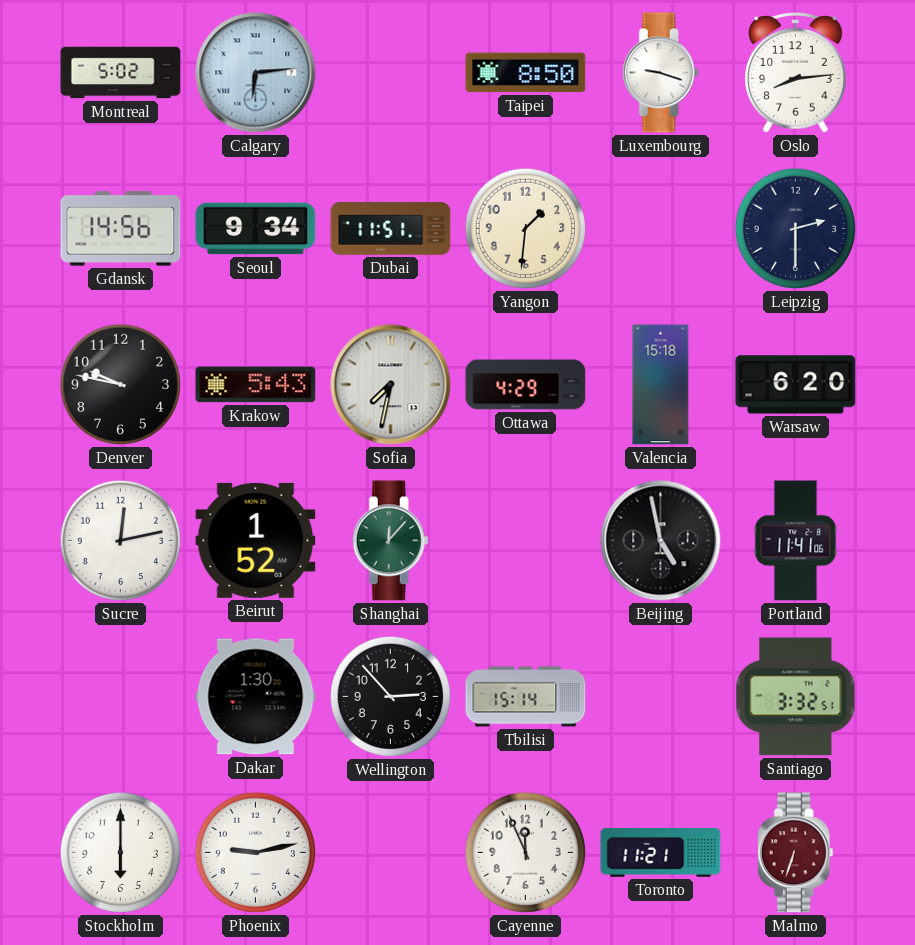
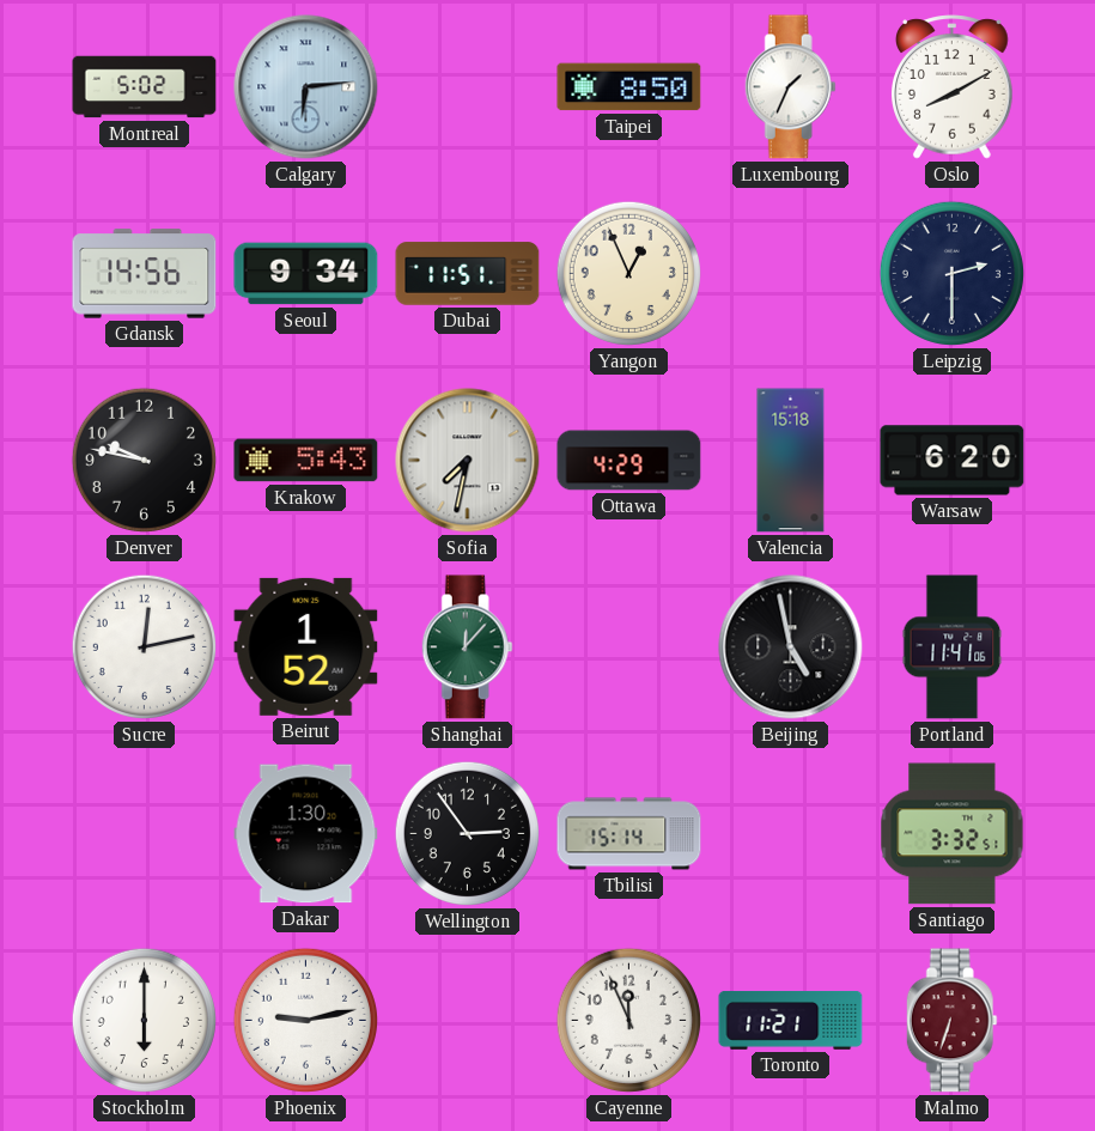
Luxembourg: 9:18 -> 1:34
Oslo: 8:14 -> 8:10
Yangon: 1:31 -> 12:56
Wellington: 2:53 -> 2:54
